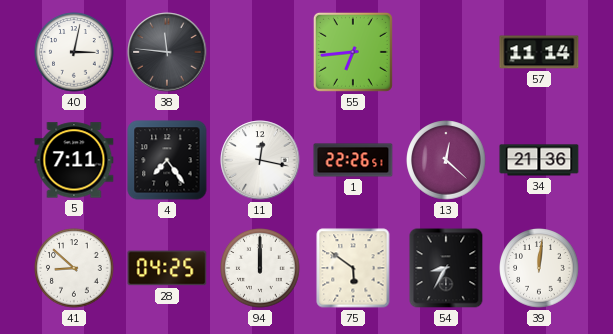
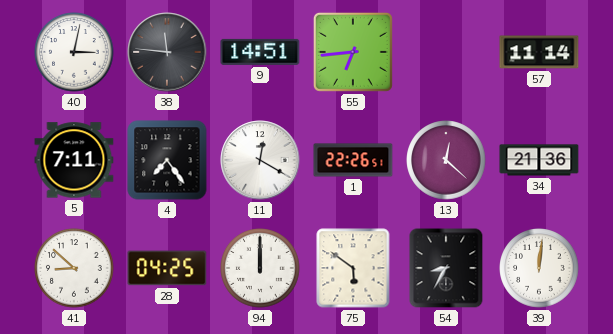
9: none -> 14:51
11: 12:17 -> 12:20
